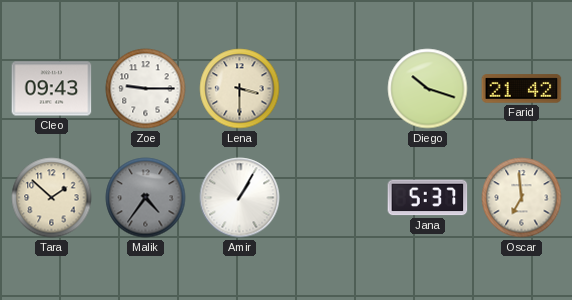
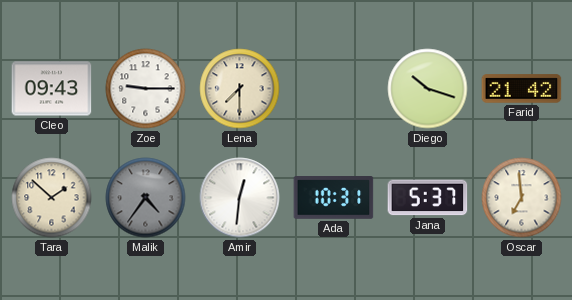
Lena: 3:30 -> 7:30
Amir: 1:05 -> 12:31
Ada: none -> 10:31
